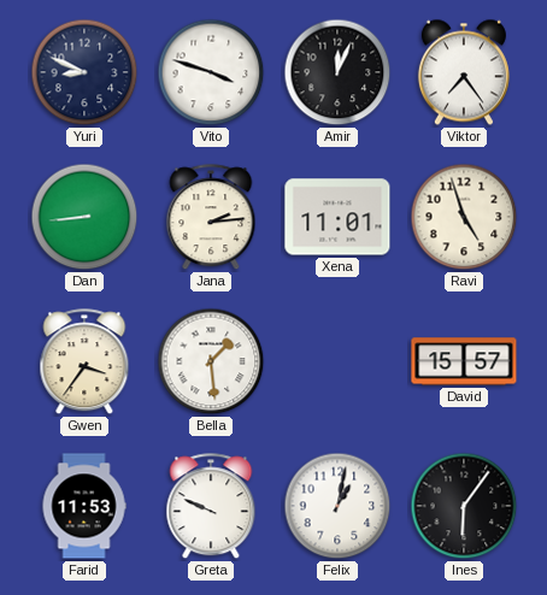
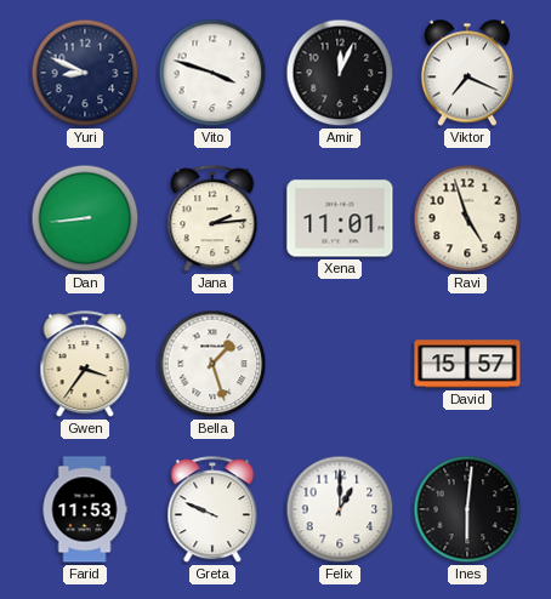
Viktor: 7:24 -> 7:19
Bella: 1:29 -> 1:27
Felix: 1:02 -> 1:00
Ines: 6:06 -> 6:01
